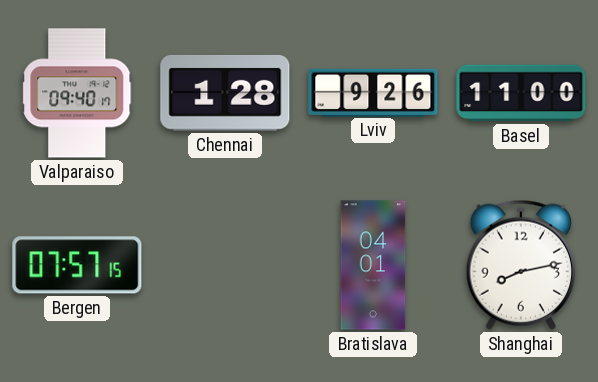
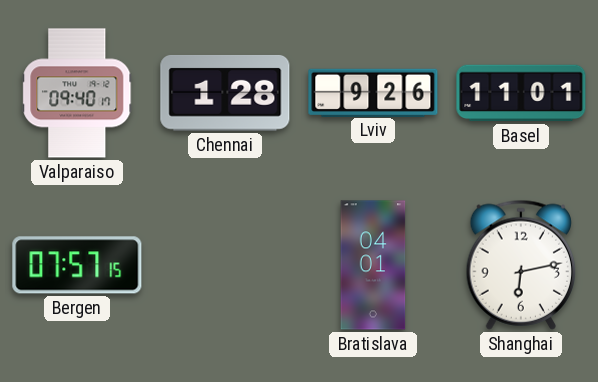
Basel: 11:00 -> 11:01
Shanghai: 8:13 -> 6:13
